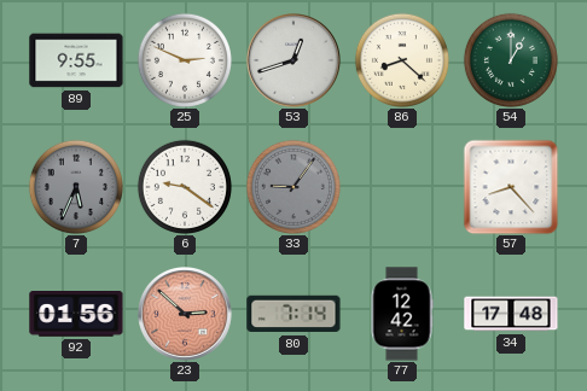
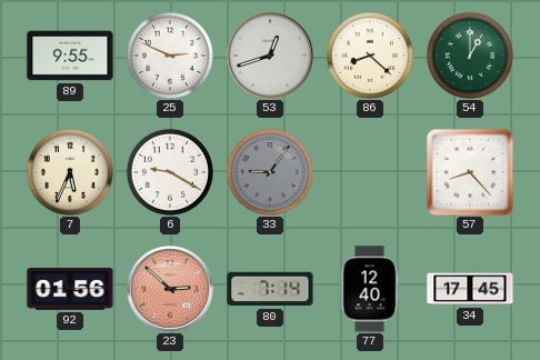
7 dial: grey -> cream
6: 9:21 -> 9:20
77: 12:42 -> 12:40
34: 17:48 -> 17:45
